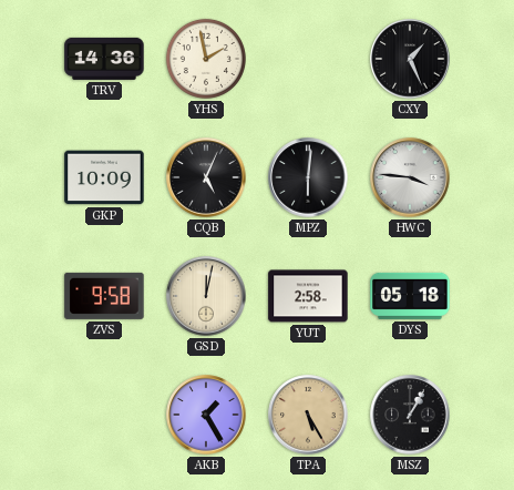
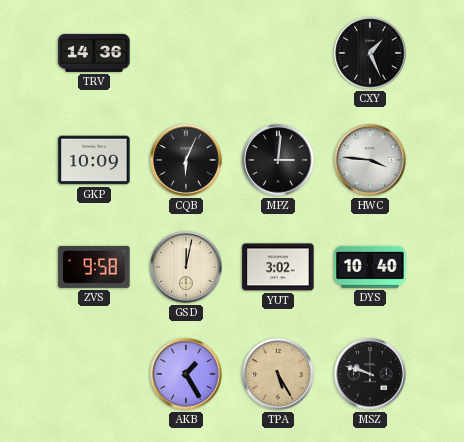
YHS: 1:58 -> none
CQB: 5:04 -> 6:04
MPZ: 6:01 -> 3:01
YUT: 2:58 -> 3:02
DYS: 05:18 -> 10:40
MSZ: 1:05 -> 9:48
